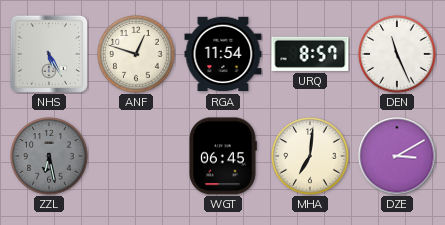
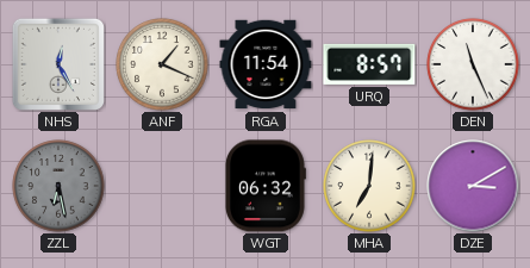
NHS: 5:25 -> 12:25
ANF: 12:48 -> 1:19
WGT: 06:45 -> 06:32
